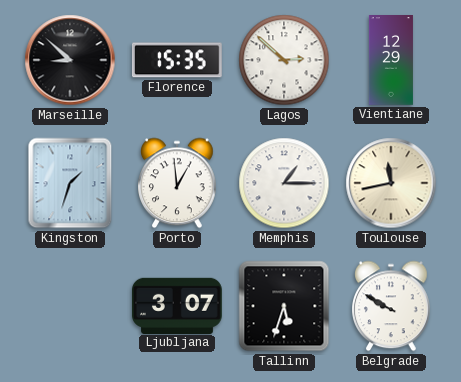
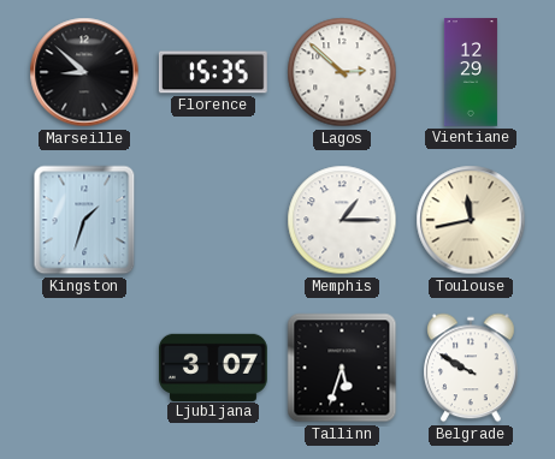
Porto: 12:59 -> none
